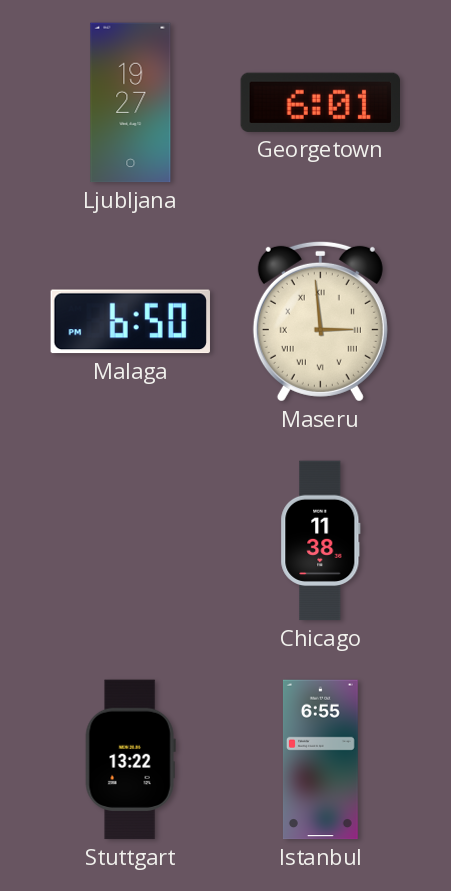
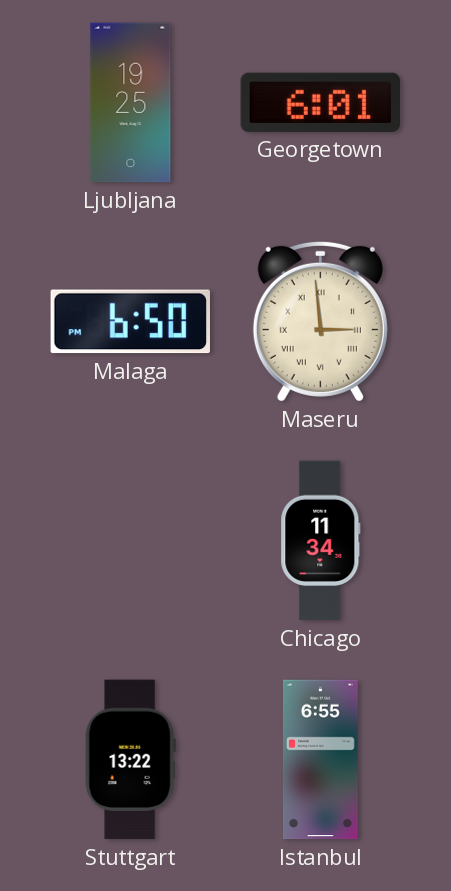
Ljubljana: 19:27 -> 19:25
Chicago: 11:38 -> 11:34
